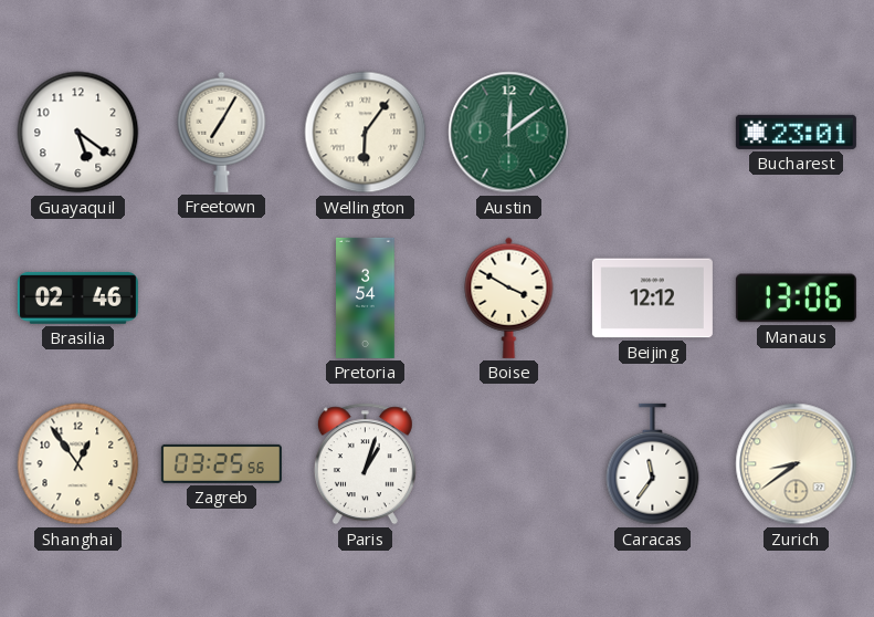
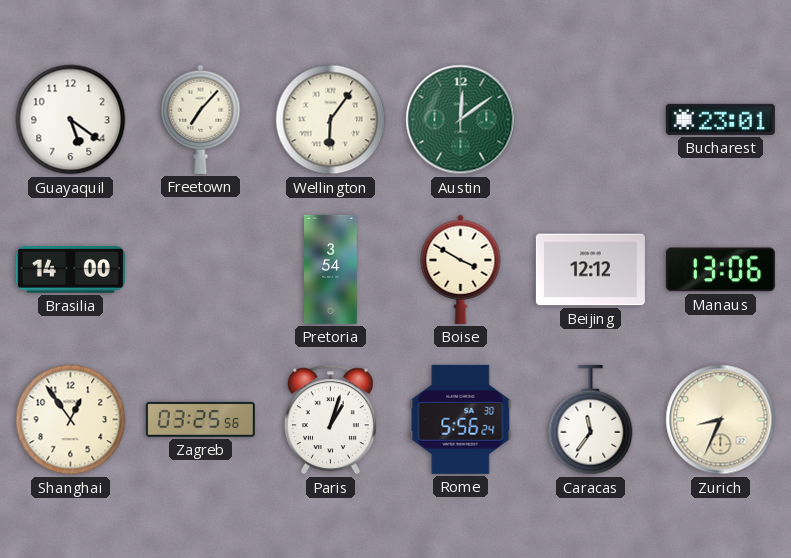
Freetown: 7:05 -> 7:07
Brasilia: 02:46 -> 14:00
Rome: none -> 5:56
Zurich: 8:39 -> 8:34
